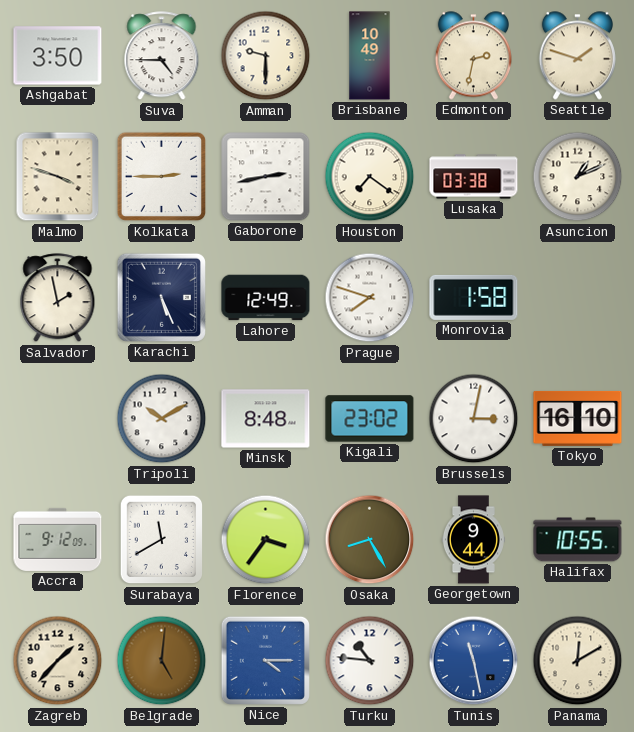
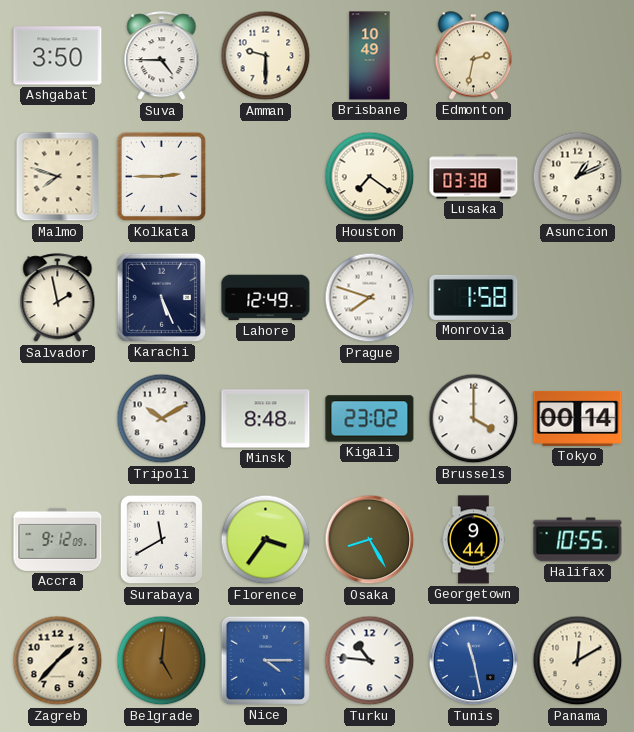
Seattle: 1:48 -> none
Malmo: 3:48 -> 7:48
Gaborone: 2:43 -> none
Brussels: 3:02 -> 4:00
Tokyo: 16:10 -> 00:14
